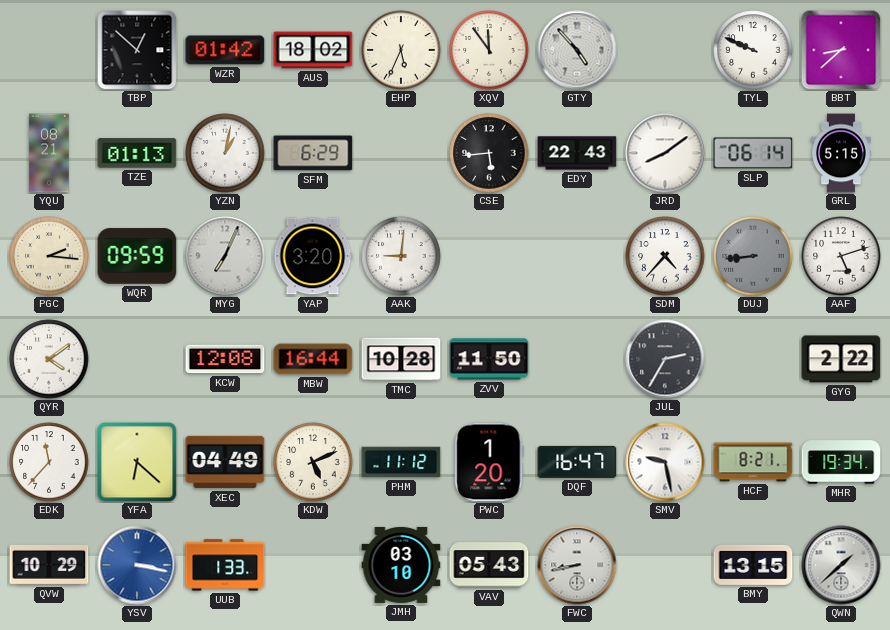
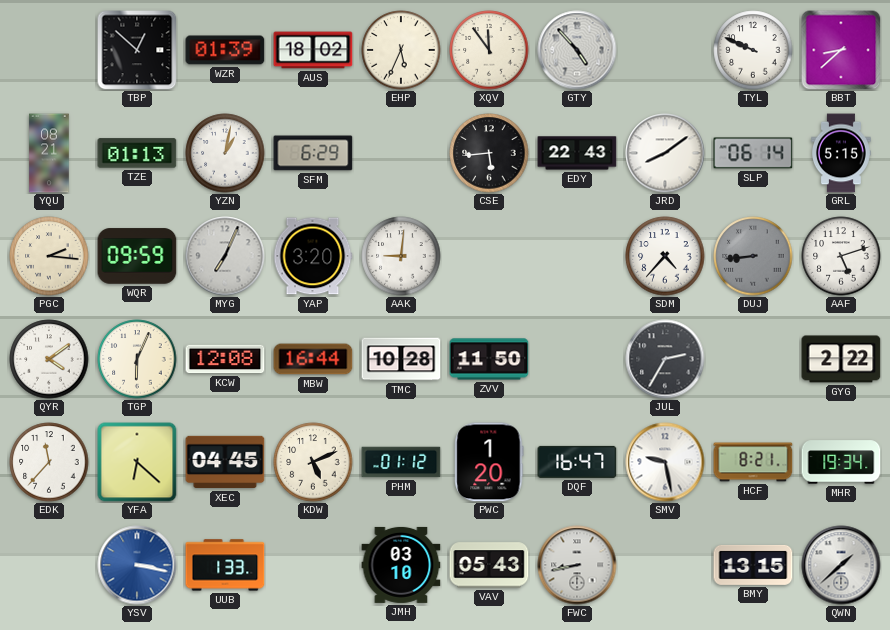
WZR: 01:42 -> 01:39
TGP: none -> 6:04
XEC: 04:49 -> 04:45
PHM: 11:12 -> 01:12
QVW: 10:29 -> none
